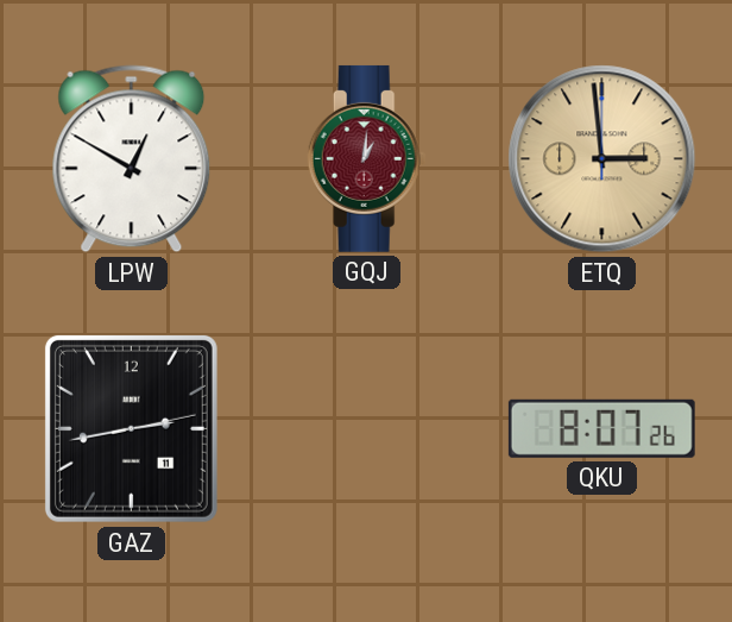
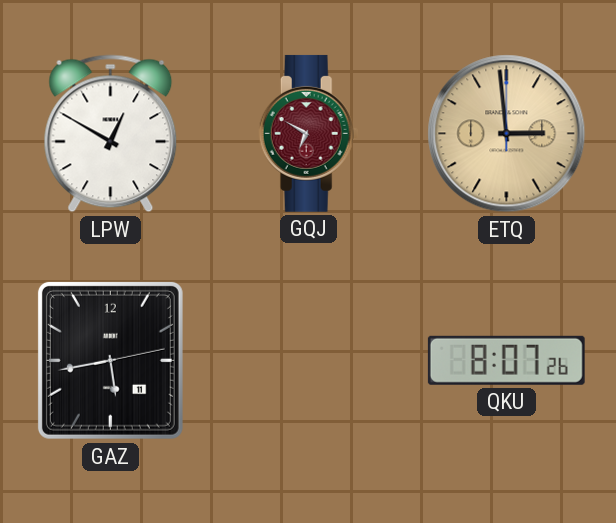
GQJ: 1:01 -> 6:50
GAZ: 2:43 -> 5:43
